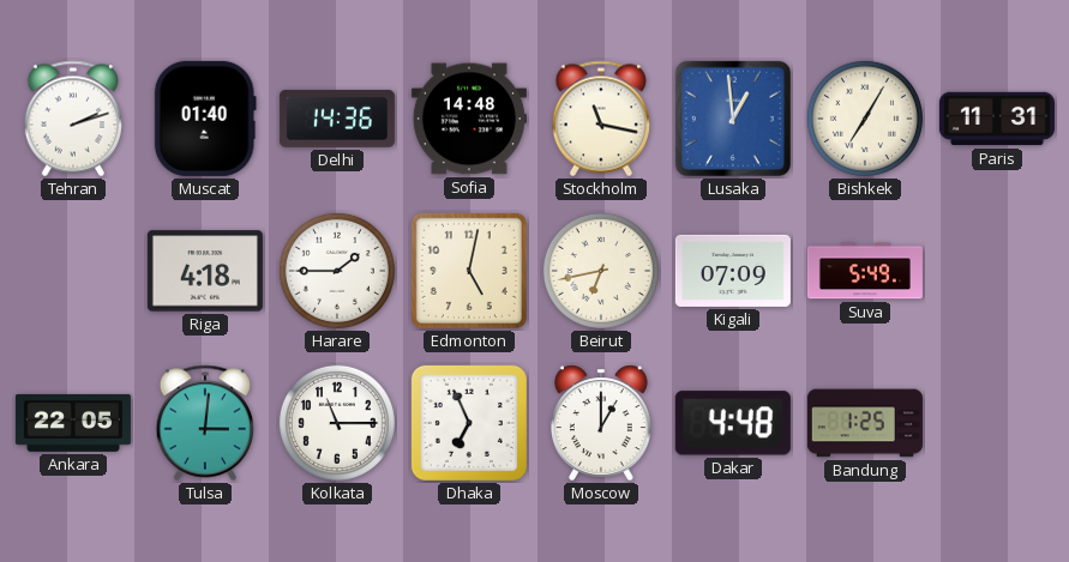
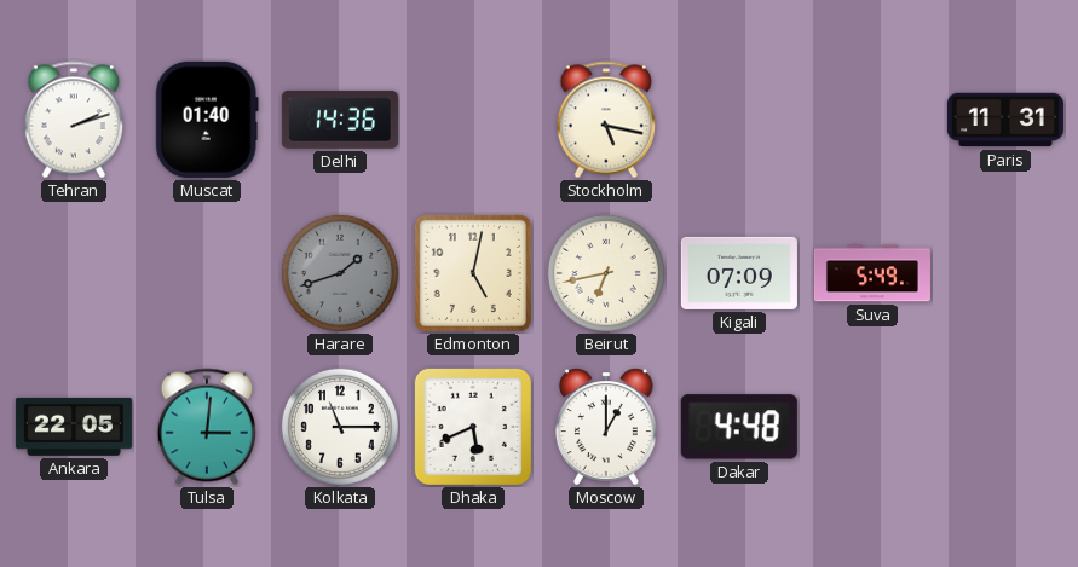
Sofia: 14:48 -> none
Stockholm: 11:17 -> 5:17
Lusaka: 12:59 -> none
Bishkek: 7:05 -> none
Riga: 4:18 -> none
Harare: 1:45 -> 1:42
Harare dial: white -> grey
Dhaka: 6:56 -> 5:41
Bandung: 1:25 -> none
